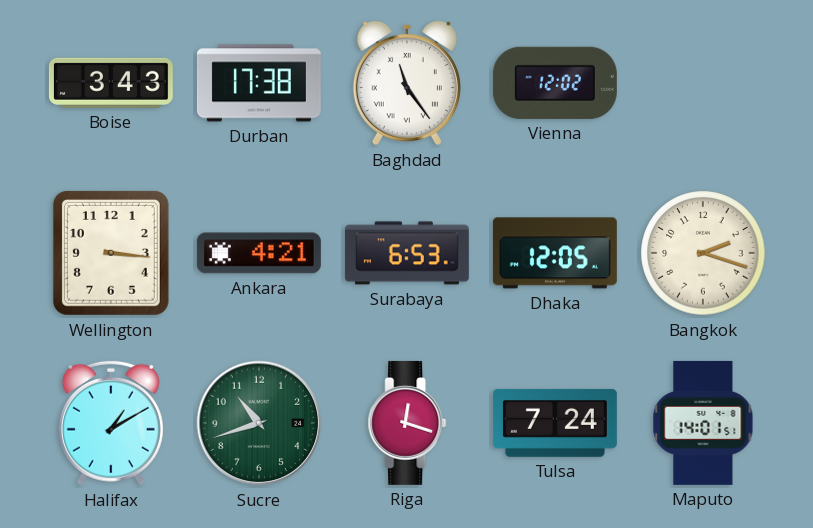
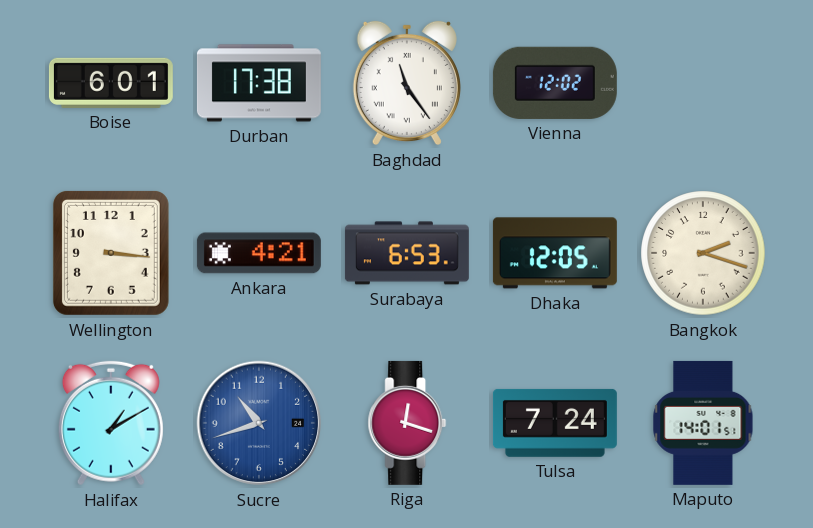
Boise: 3:43 -> 6:01
Sucre dial: green -> blue
